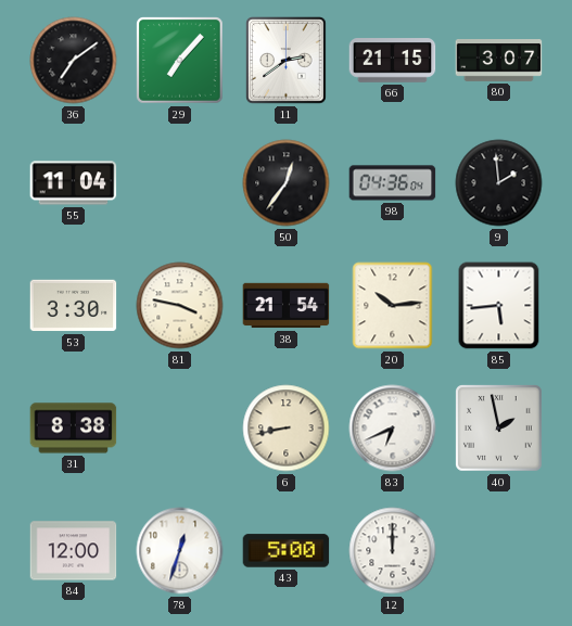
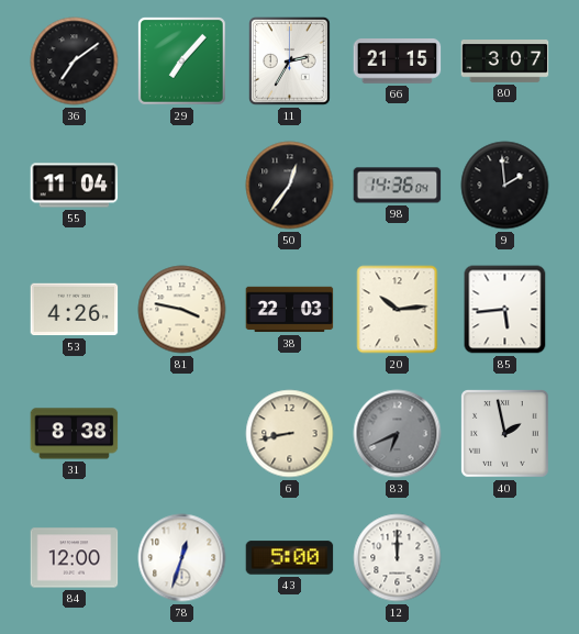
11: 2:39 -> 2:35
98: 04:36 -> 14:36
53: 3:30 -> 4:26
38: 21:54 -> 22:03
83 dial: white -> grey
